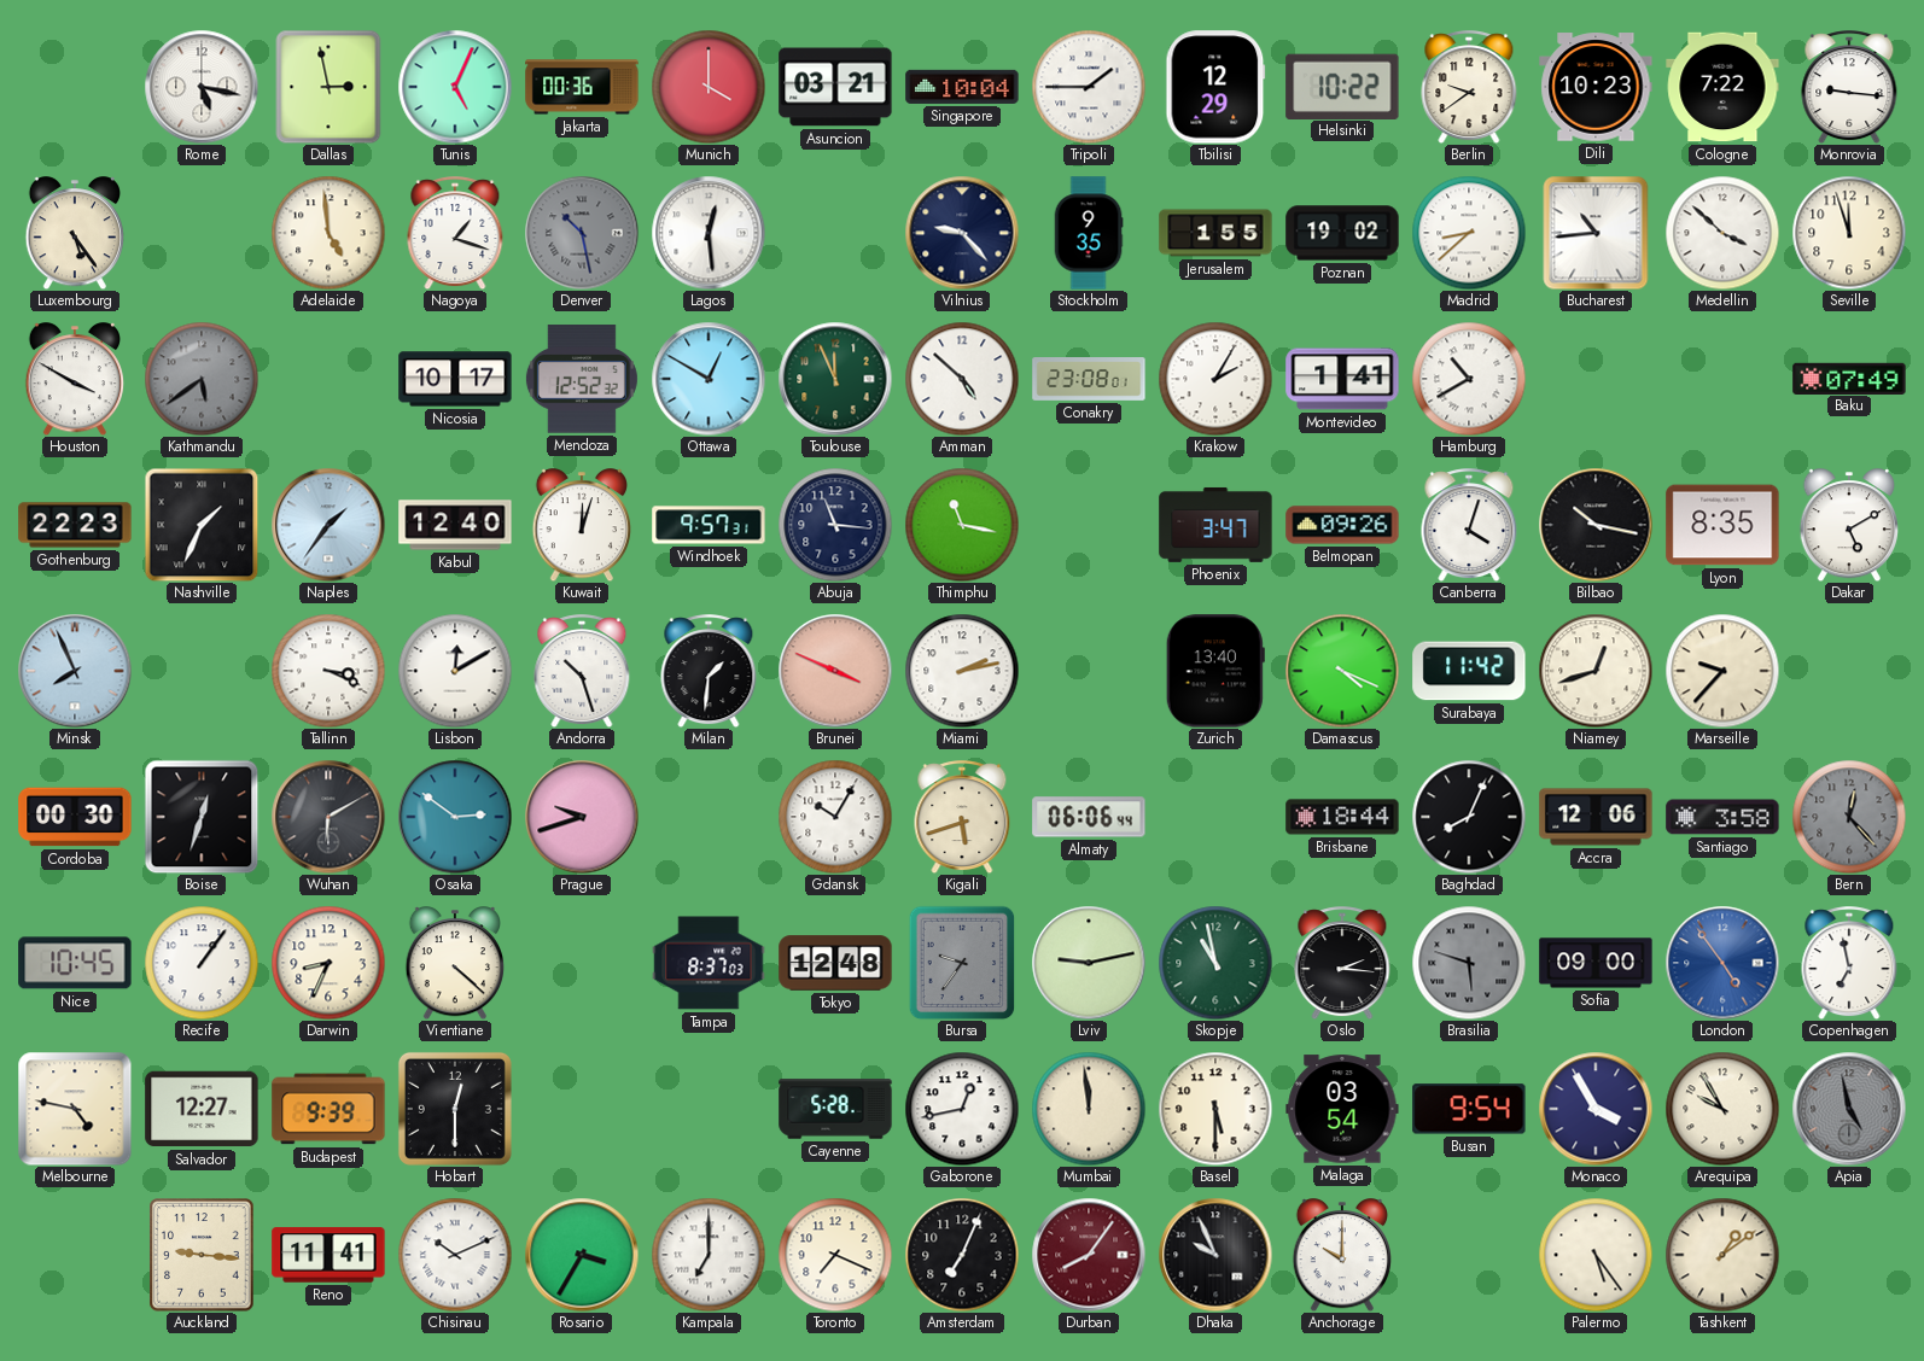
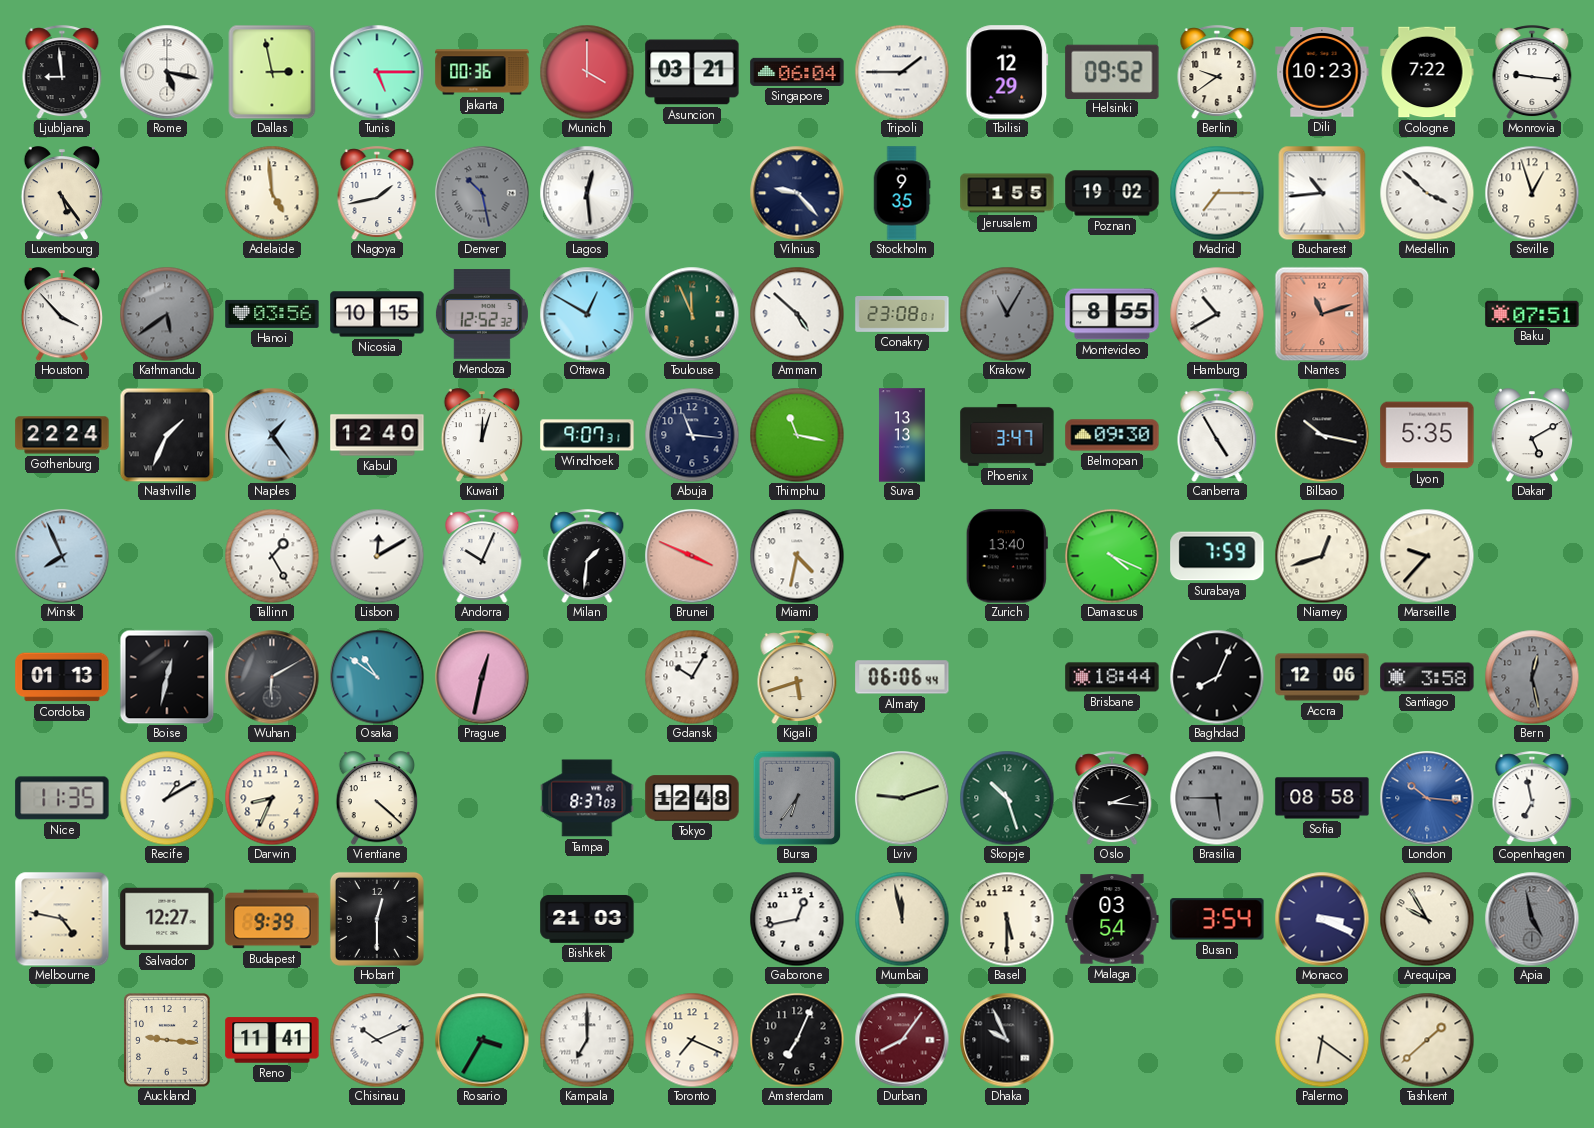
Ljubljana: none -> 8:59
Tunis: 5:04 -> 5:15
Singapore: 10:04 -> 06:04
Helsinki: 10:22 -> 09:52
Nagoya: 1:18 -> 1:43
Madrid: 8:38 -> 7:15
Seville: 11:57 -> 12:57
Houston: 3:50 -> 3:53
Hanoi: none -> 03:56
Nicosia: 10:17 -> 10:15
Krakow: 2:05 -> 11:05
Krakow dial: white -> grey
Montevideo: 1:41 -> 8:55
Nantes: none -> 11:12
Baku: 07:49 -> 07:51
Gothenburg: 22:23 -> 22:24
Naples: 1:36 -> 1:24
Windhoek: 9:57 -> 9:07
Suva: none -> 13:13
Belmopan: 09:26 -> 09:30
Canberra: 4:03 -> 4:55
Lyon: 8:35 -> 5:35
Tallinn: 3:19 -> 1:25
Andorra: 10:27 -> 10:04
Miami: 2:13 -> 4:32
Surabaya: 11:42 -> 7:59
Cordoba: 00:30 -> 01:13
Boise: 12:33 -> 12:32
Osaka: 2:51 -> 10:51
Prague: 9:42 -> 12:32
Bern: 12:23 -> 12:28
Nice: 10:45 -> 11:35
Recife: 1:06 -> 1:10
Bursa: 9:36 -> 6:36
Lviv: 9:13 -> 9:12
Skopje: 10:58 -> 10:27
Brasilia: 5:48 -> 5:45
Sofia: 09:00 -> 08:58
London: 4:54 -> 10:16
Bishkek: none -> 21:03
Cayenne: 5:28 -> none
Mumbai: 11:59 -> 11:58
Busan: 9:54 -> 3:54
Monaco: 3:55 -> 3:19
Anchorage: 10:00 -> none
Palermo: 5:24 -> 6:21
Tashkent: 1:09 -> 1:38
